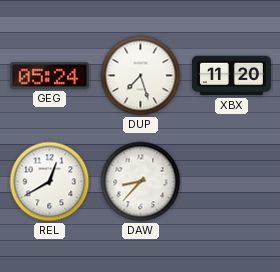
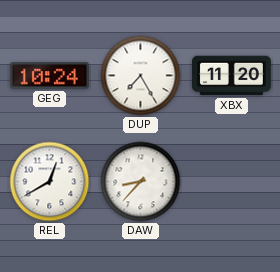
GEG: 05:24 -> 10:24
DUP: 7:27 -> 7:25
